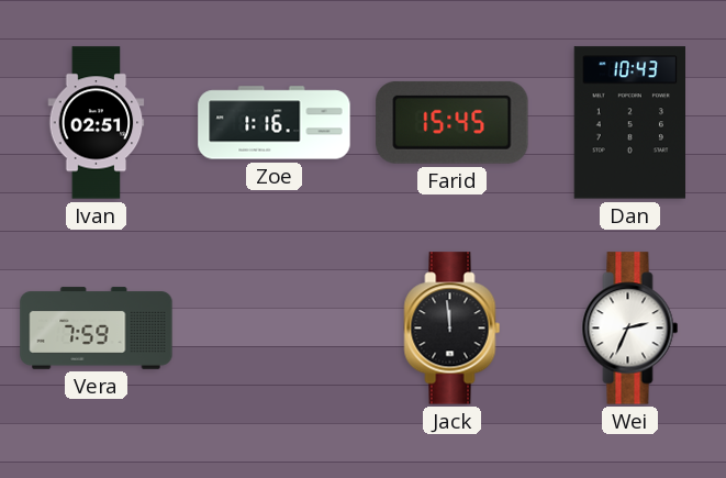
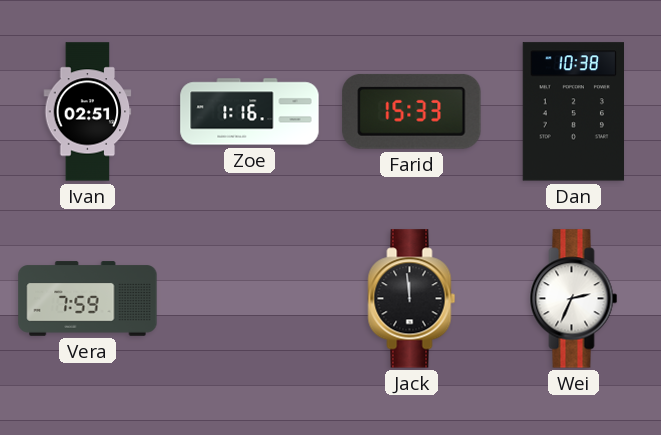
Farid: 15:45 -> 15:33
Dan: 10:43 -> 10:38
